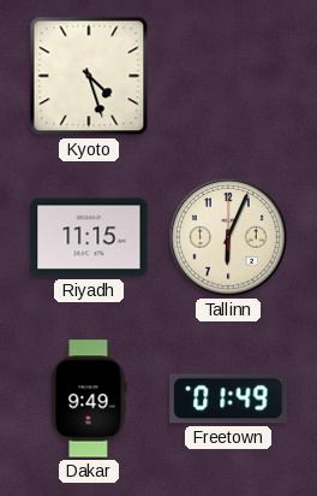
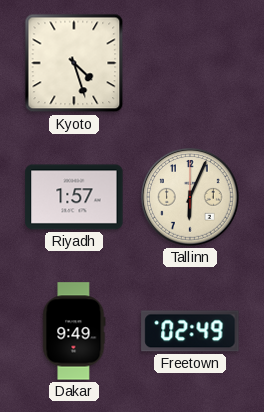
Riyadh: 11:15 -> 1:57
Freetown: 01:49 -> 02:49
